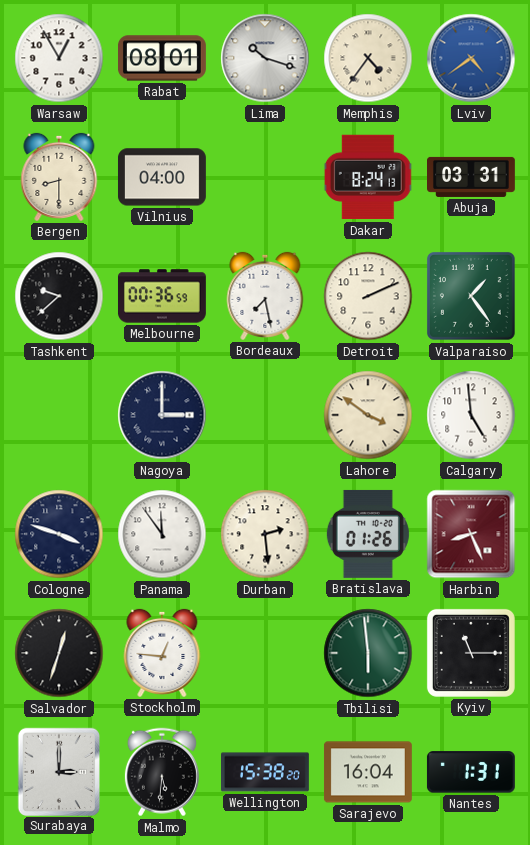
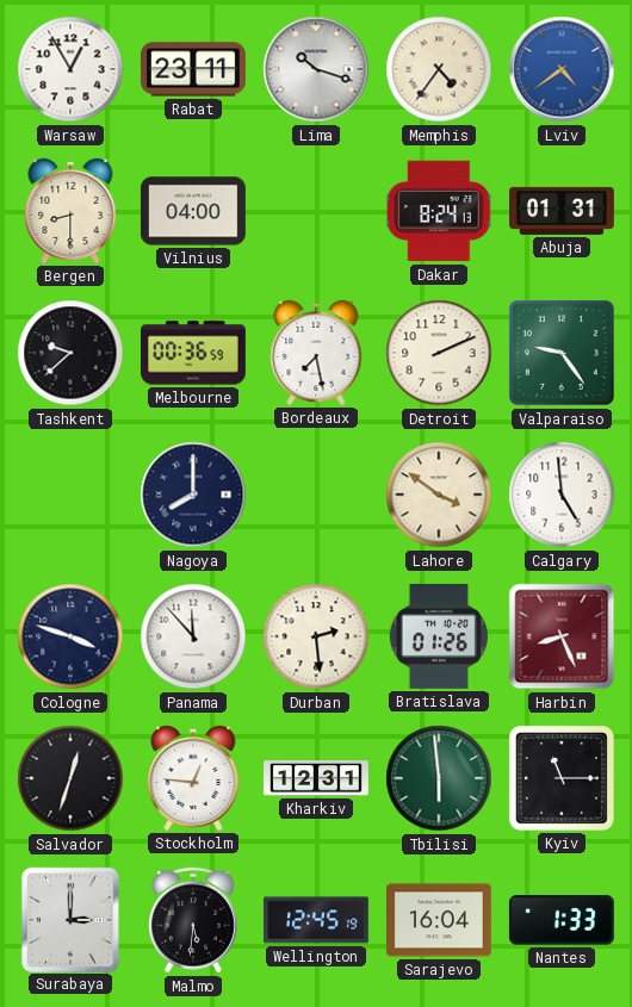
Rabat: 08:01 -> 23:11
Abuja: 03:31 -> 01:31
Valparaiso: 1:24 -> 9:24
Nagoya: 3:00 -> 8:00
Panama: 11:54 -> 11:53
Kharkiv: none -> 12:31
Wellington: 15:38 -> 12:45
Nantes: 1:31 -> 1:33
